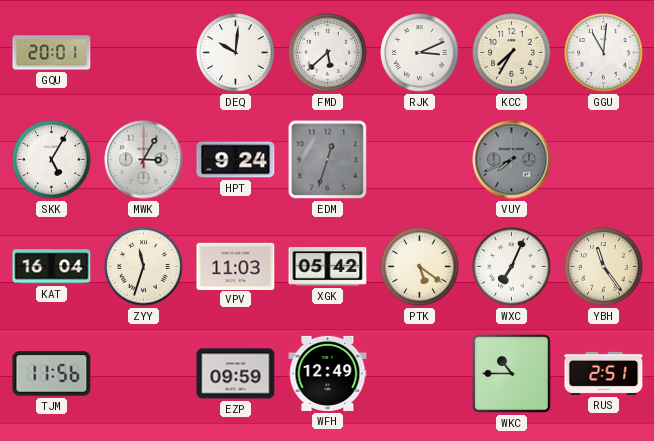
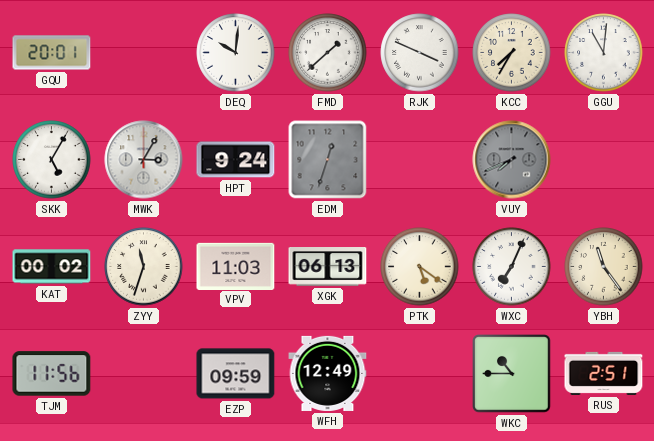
FMD: 5:38 -> 1:38
RJK: 3:11 -> 3:49
KAT: 16:04 -> 00:02
XGK: 05:42 -> 06:13
